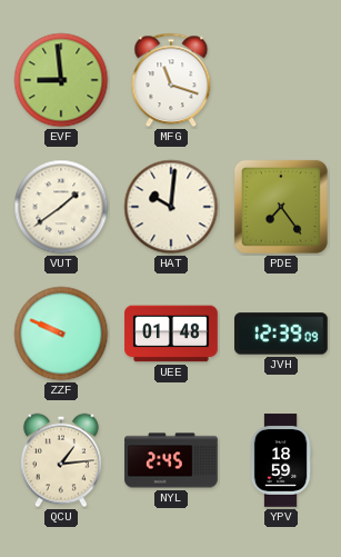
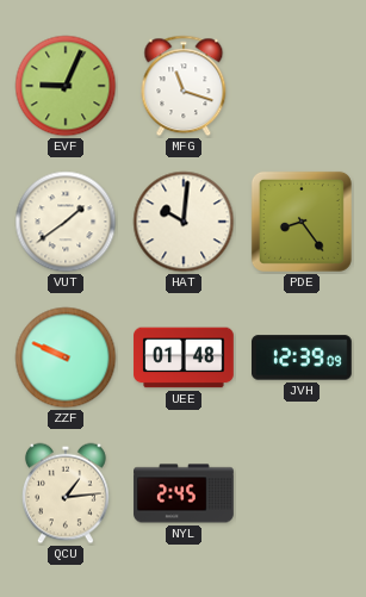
EVF: 8:59 -> 9:04
PDE: 7:24 -> 8:24
YPV: 18:59 -> none
